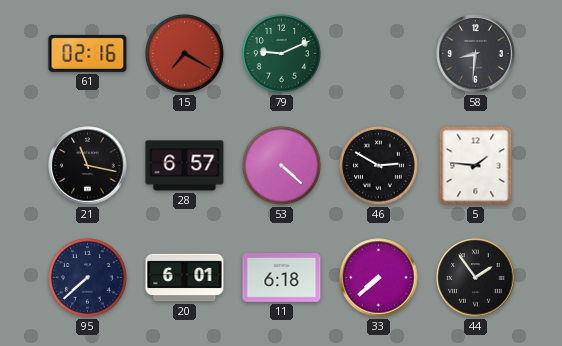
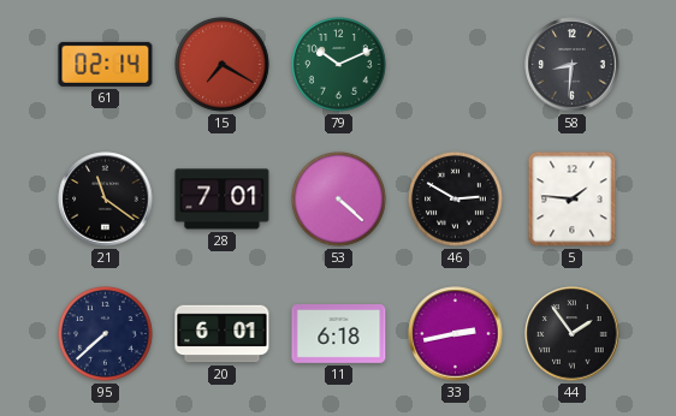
61: 02:16 -> 02:14
79: 9:11 -> 10:11
21: 11:17 -> 11:21
28: 6:57 -> 7:01
33: 7:38 -> 2:43
